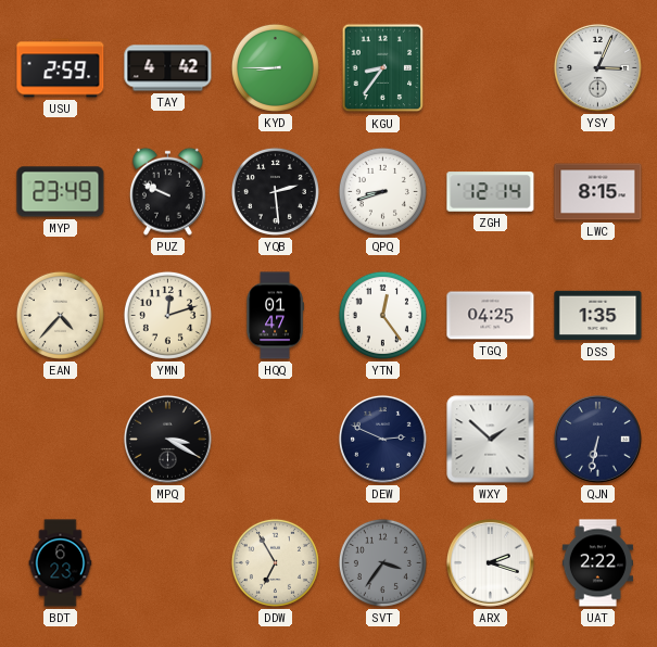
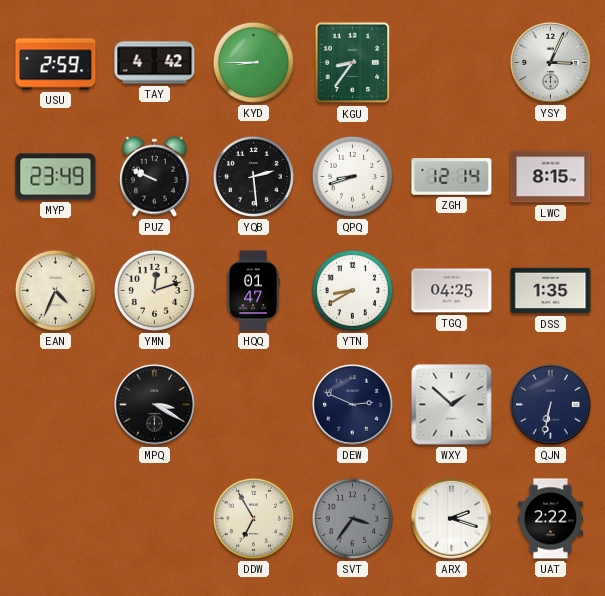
EAN: 4:37 -> 4:34
YTN: 12:24 -> 8:40
BDT: 6:23 -> none
